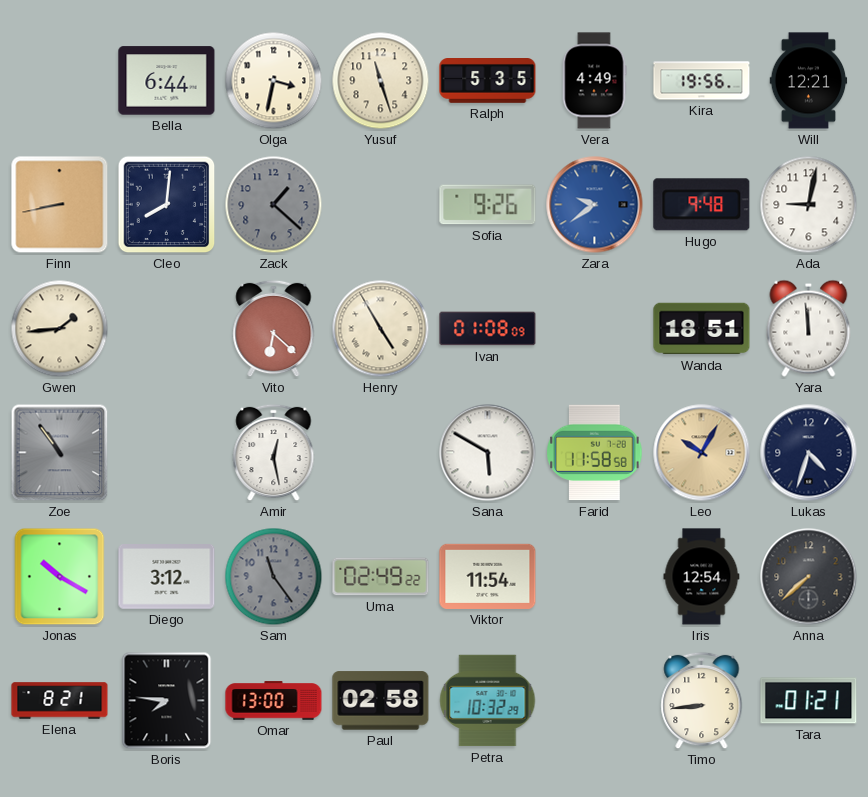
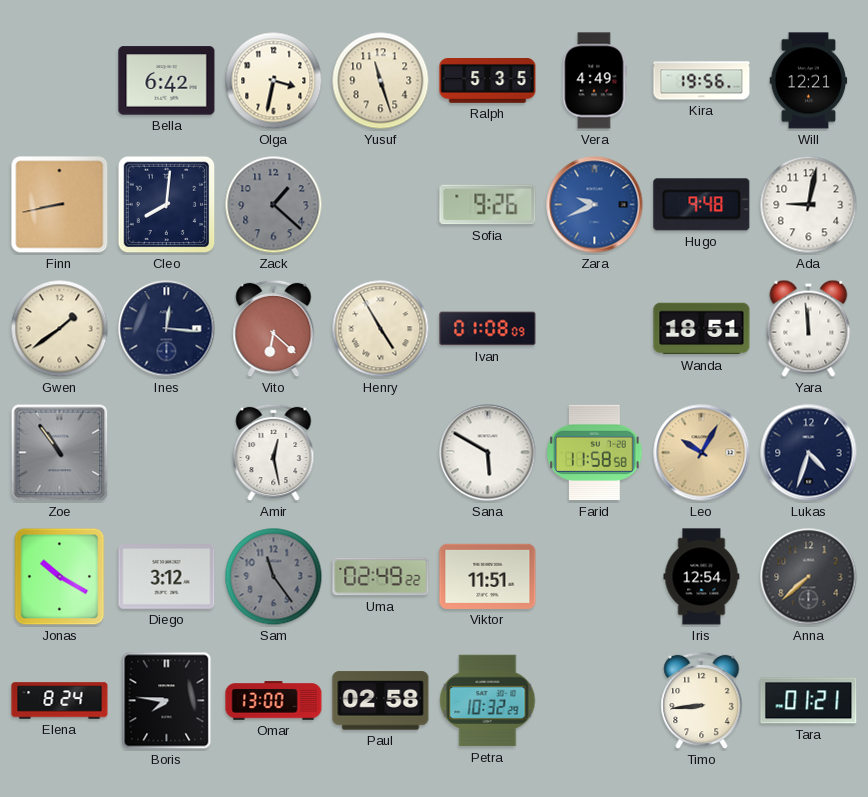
Bella: 6:44 -> 6:42
Zara: 9:39 -> 9:41
Gwen: 1:44 -> 1:39
Ines: none -> 12:16
Viktor: 11:54 -> 11:51
Elena: 8:21 -> 8:24
